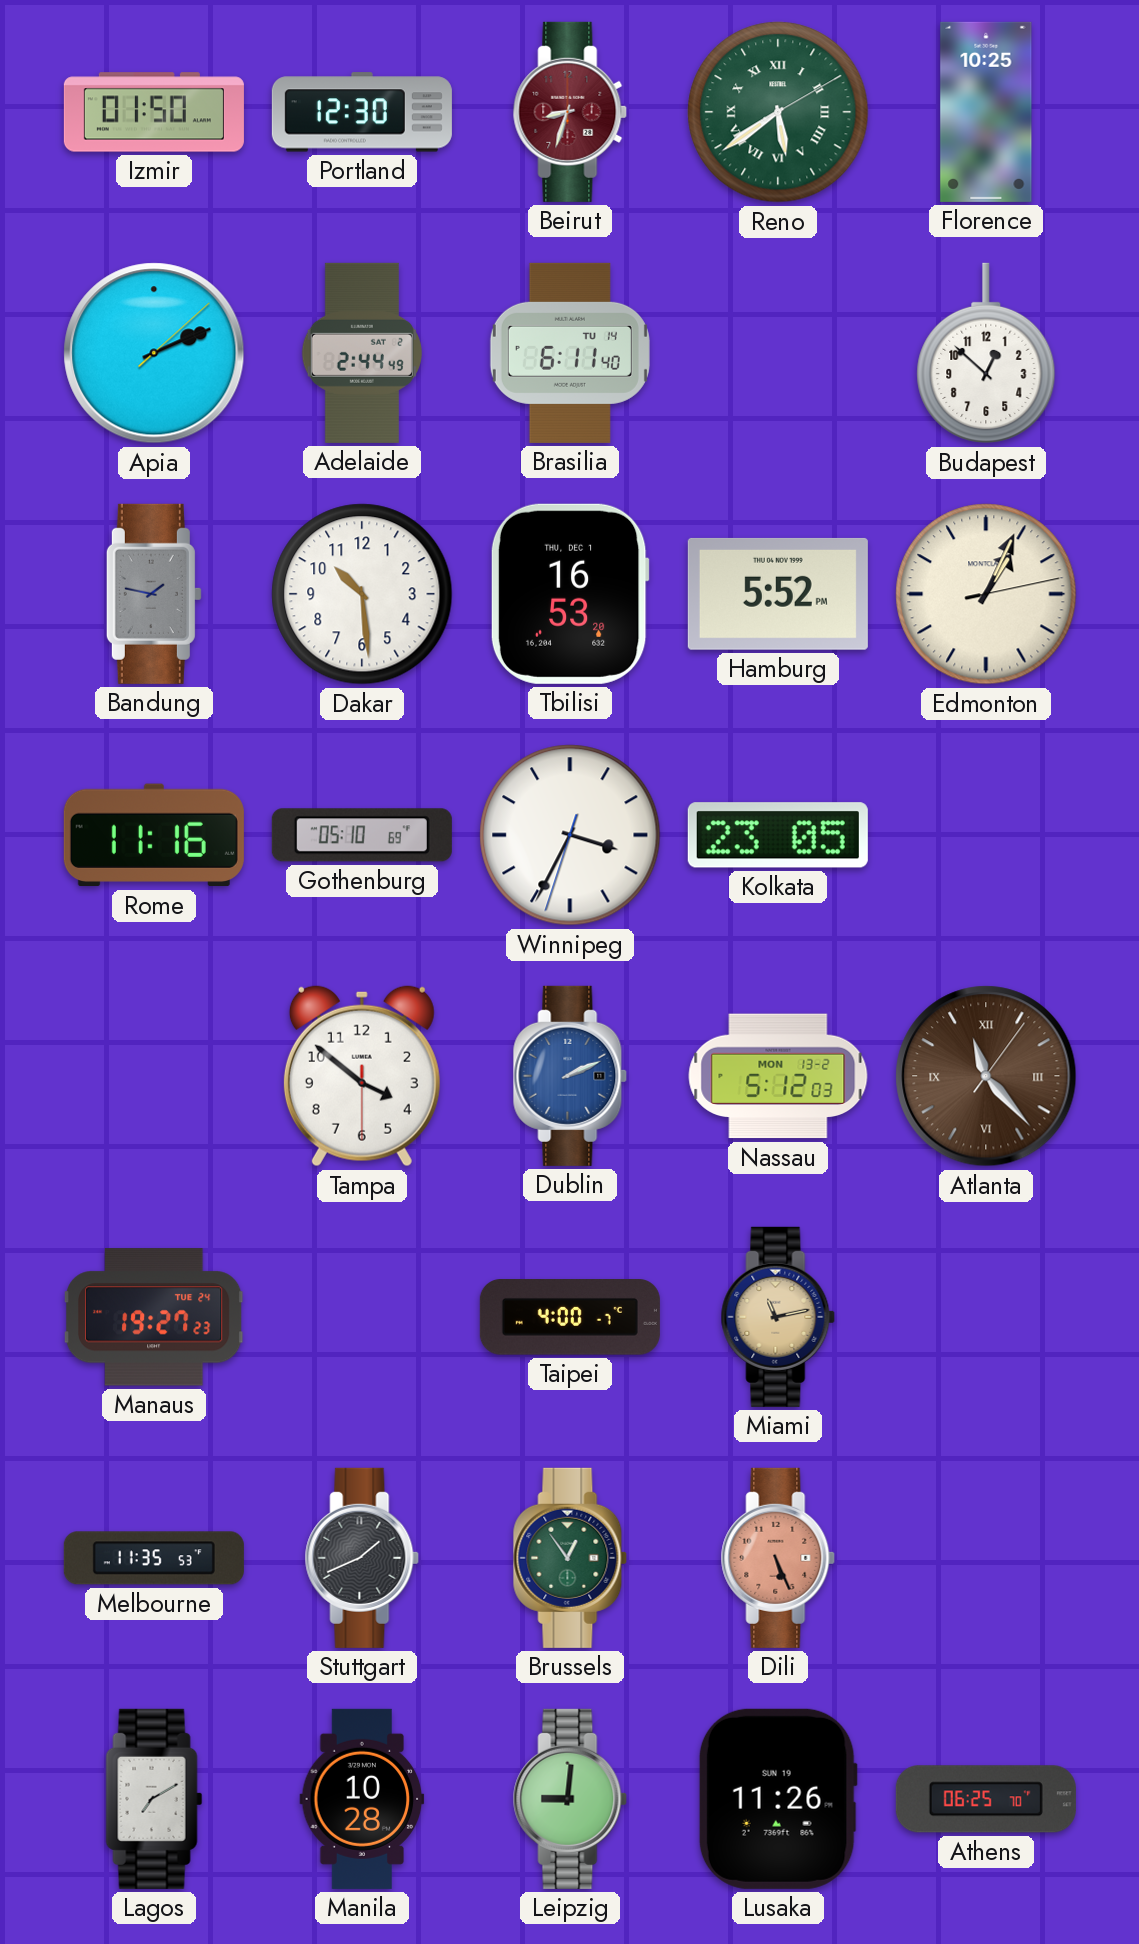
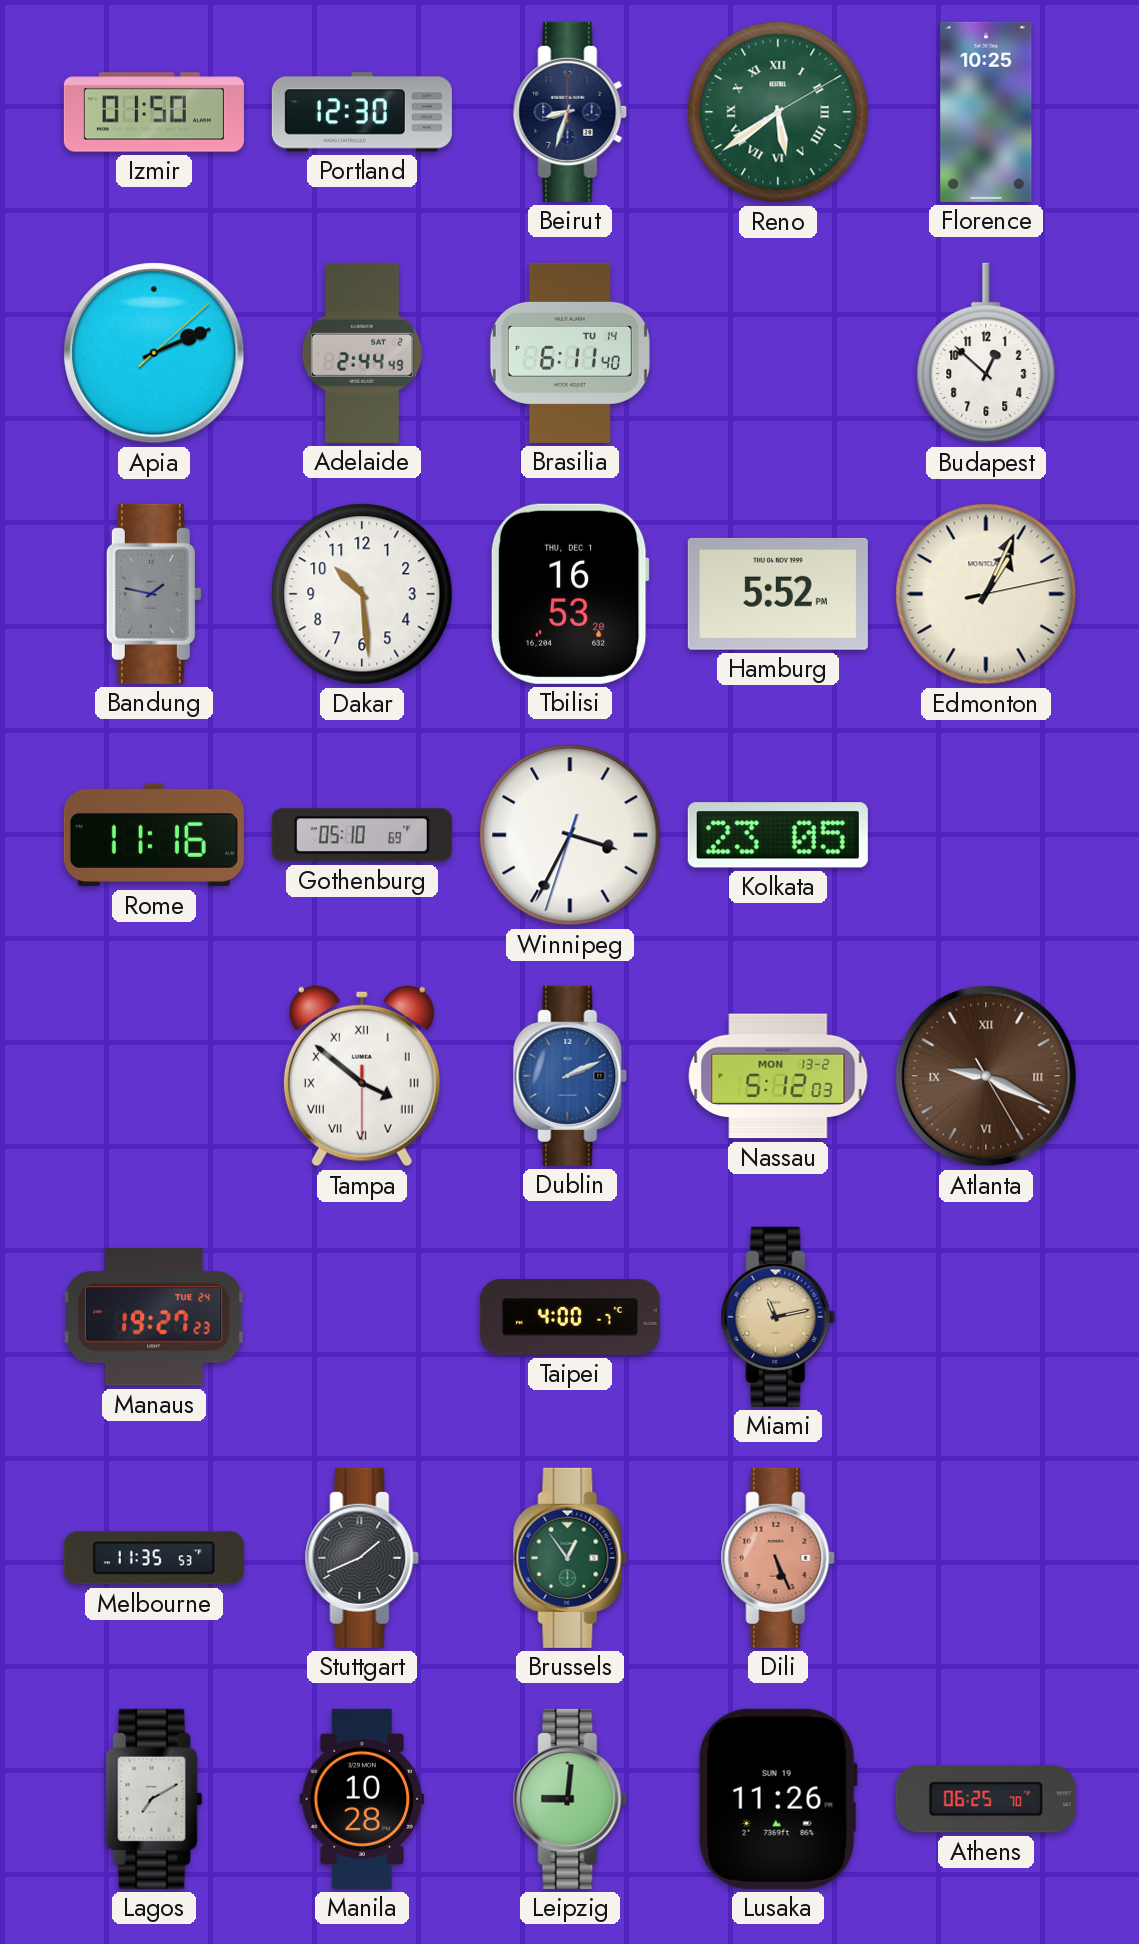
Beirut dial: burgundy -> navy
Tampa numerals: Arabic -> Roman
Atlanta: 11:23 -> 9:19
